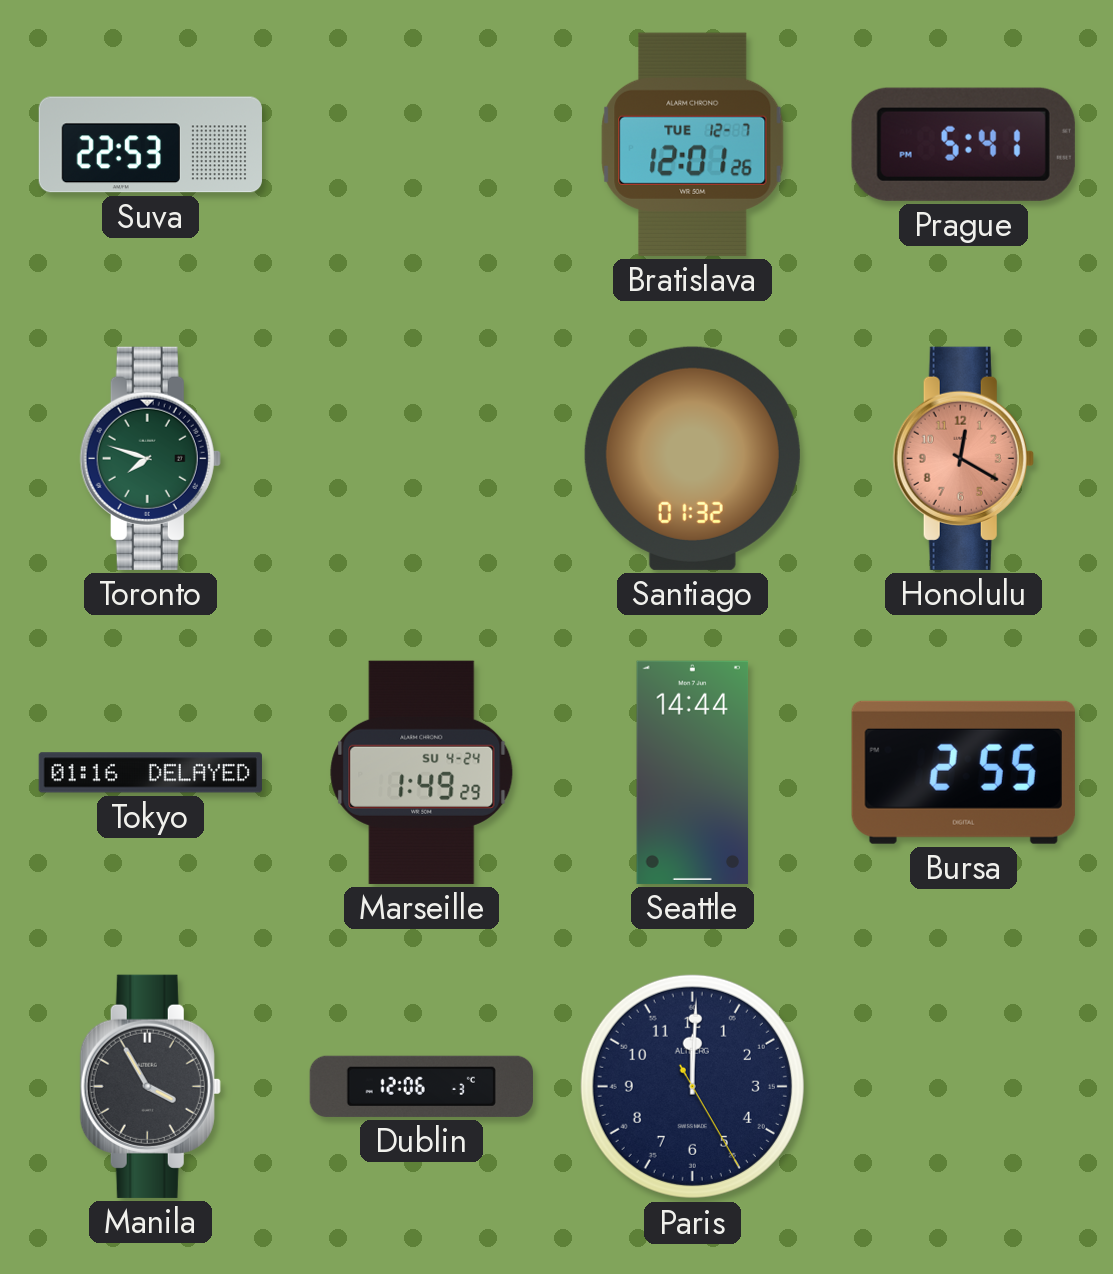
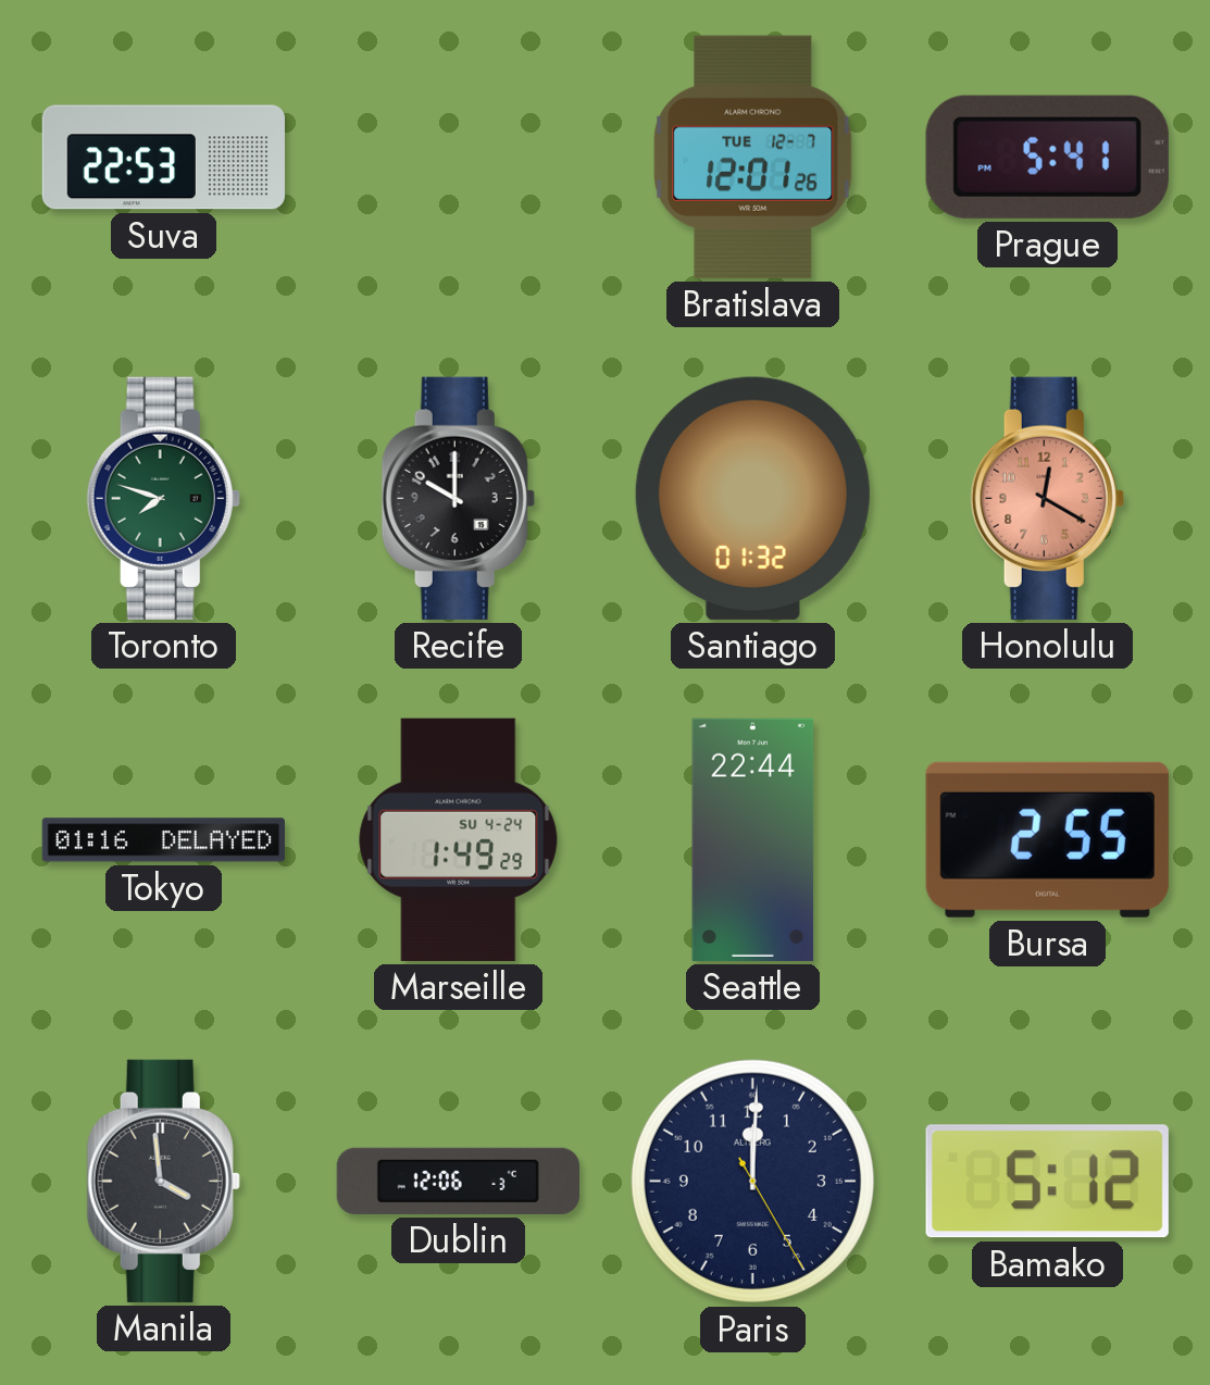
Recife: none -> 10:00
Seattle: 14:44 -> 22:44
Manila: 3:55 -> 3:59
Bamako: none -> 5:12
